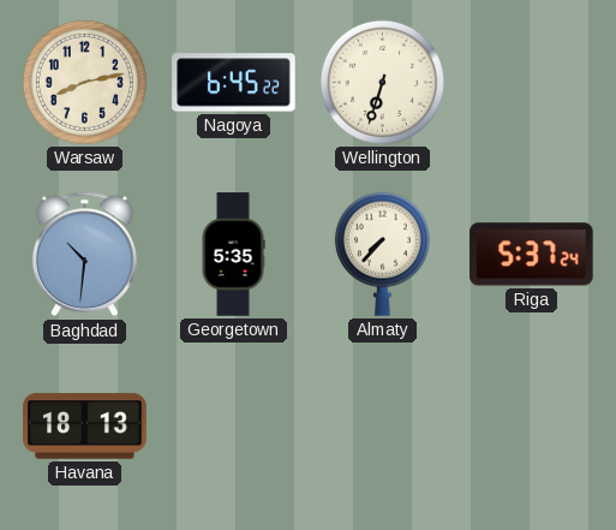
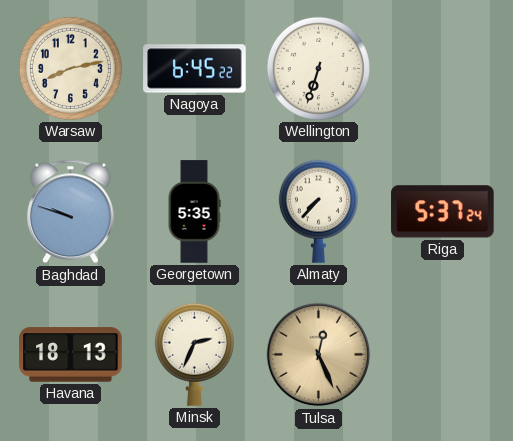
Baghdad: 10:31 -> 9:48
Minsk: none -> 2:34
Tulsa: none -> 12:26
